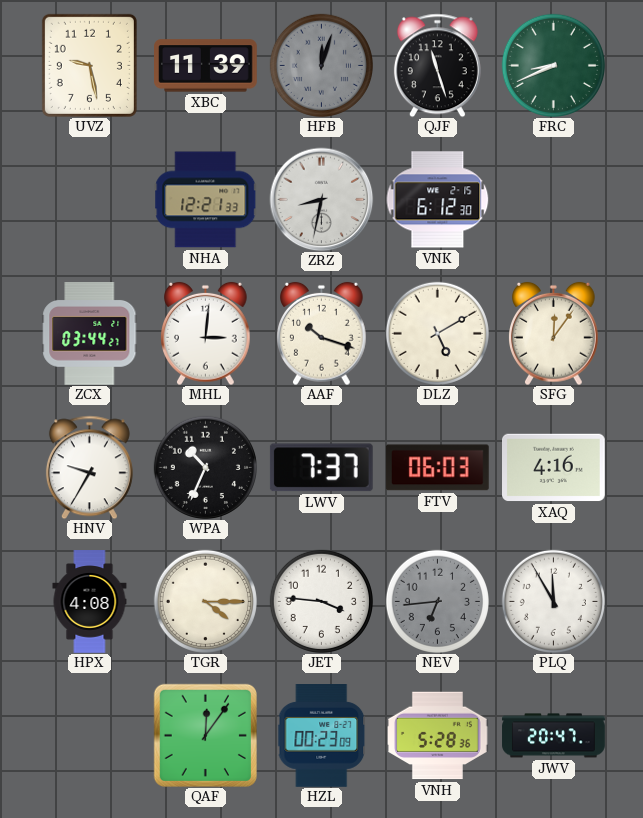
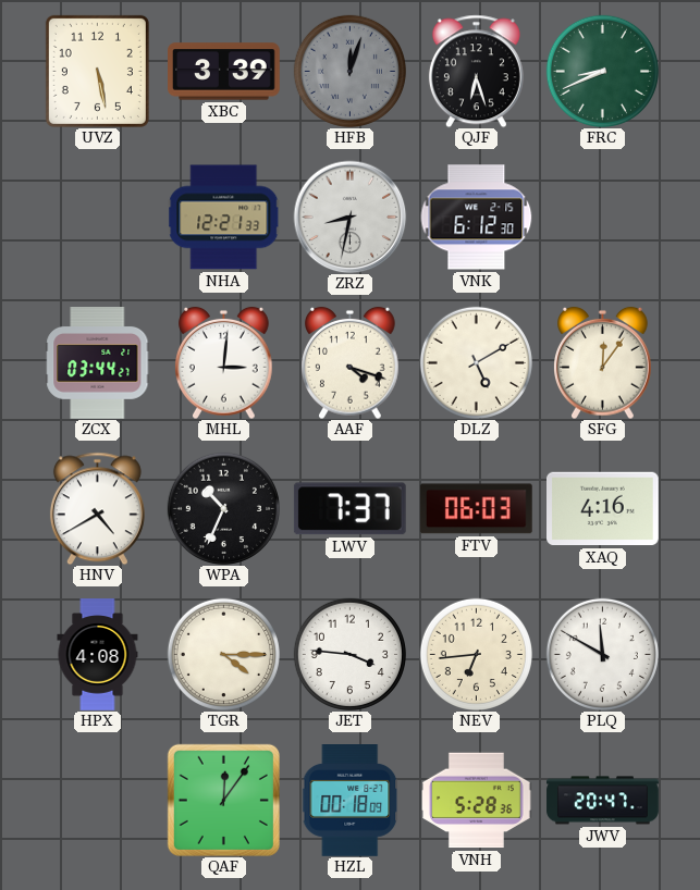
UVZ: 9:28 -> 5:28
XBC: 11:39 -> 3:39
QJF: 11:27 -> 6:27
AAF: 10:18 -> 4:18
HNV: 9:35 -> 4:40
NEV dial: grey -> cream
PLQ: 11:55 -> 11:50
HZL: 00:23 -> 00:18
